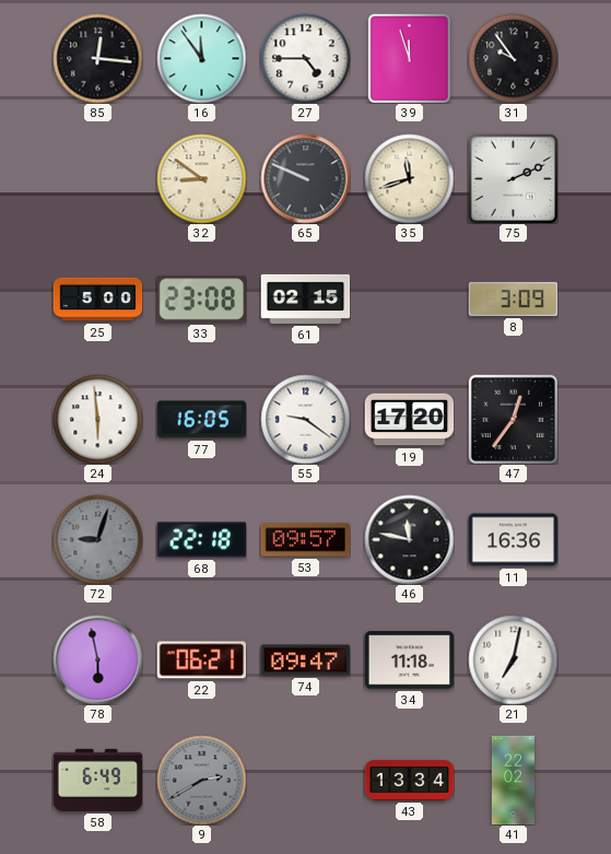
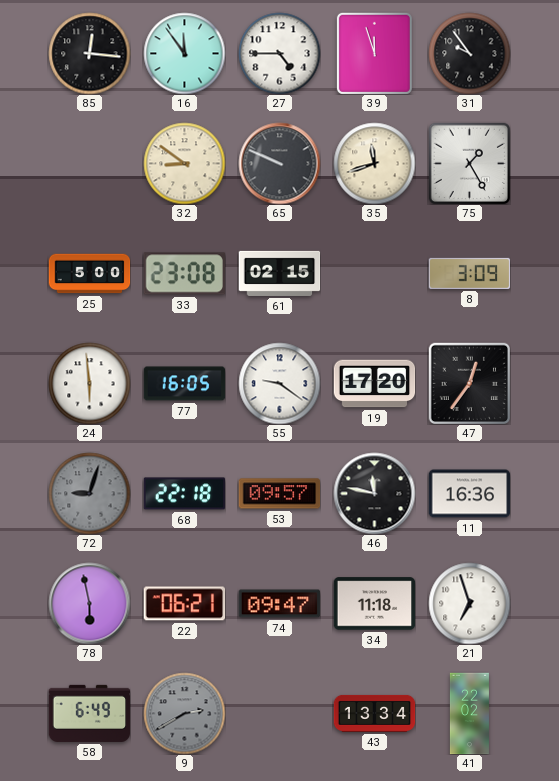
75: 2:11 -> 1:25
21: 7:02 -> 6:57
